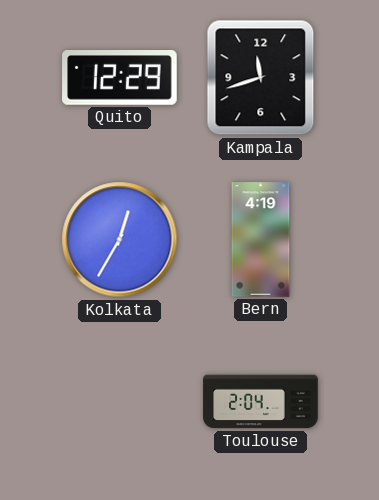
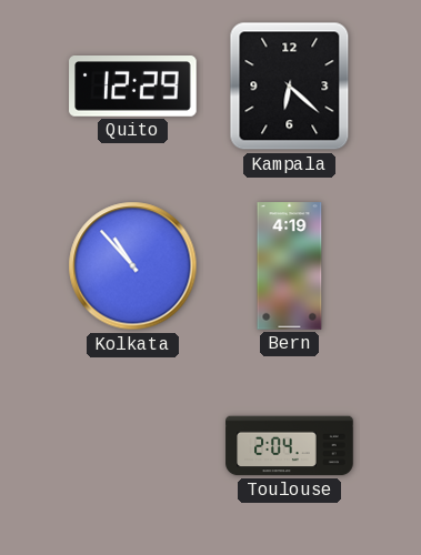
Kampala: 11:42 -> 6:22
Kolkata: 12:35 -> 10:53
